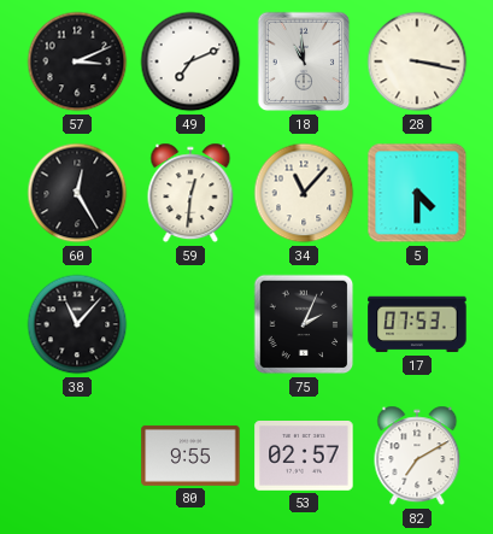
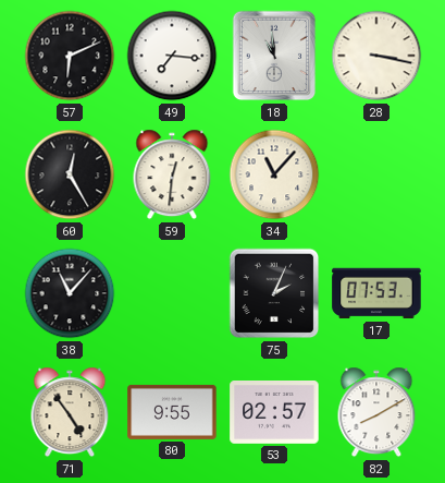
57: 3:11 -> 6:11
49: 7:11 -> 7:16
5: 4:30 -> none
71: none -> 4:54
82: 7:10 -> 8:10
